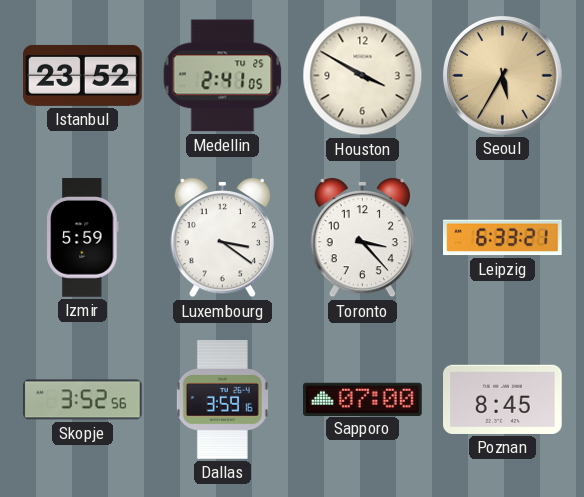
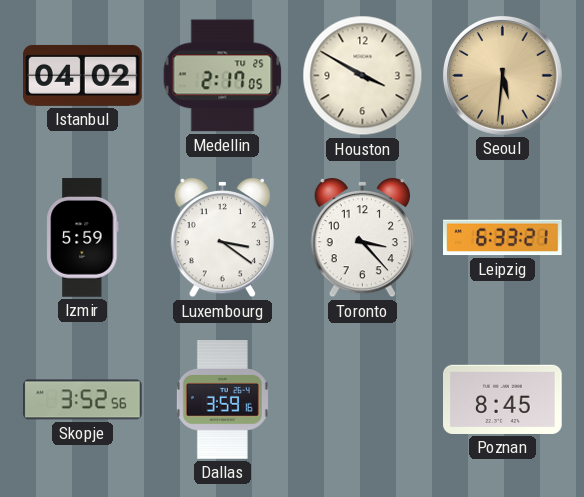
Istanbul: 23:52 -> 04:02
Medellin: 2:41 -> 2:17
Seoul: 5:35 -> 5:31
Sapporo: 07:00 -> none
